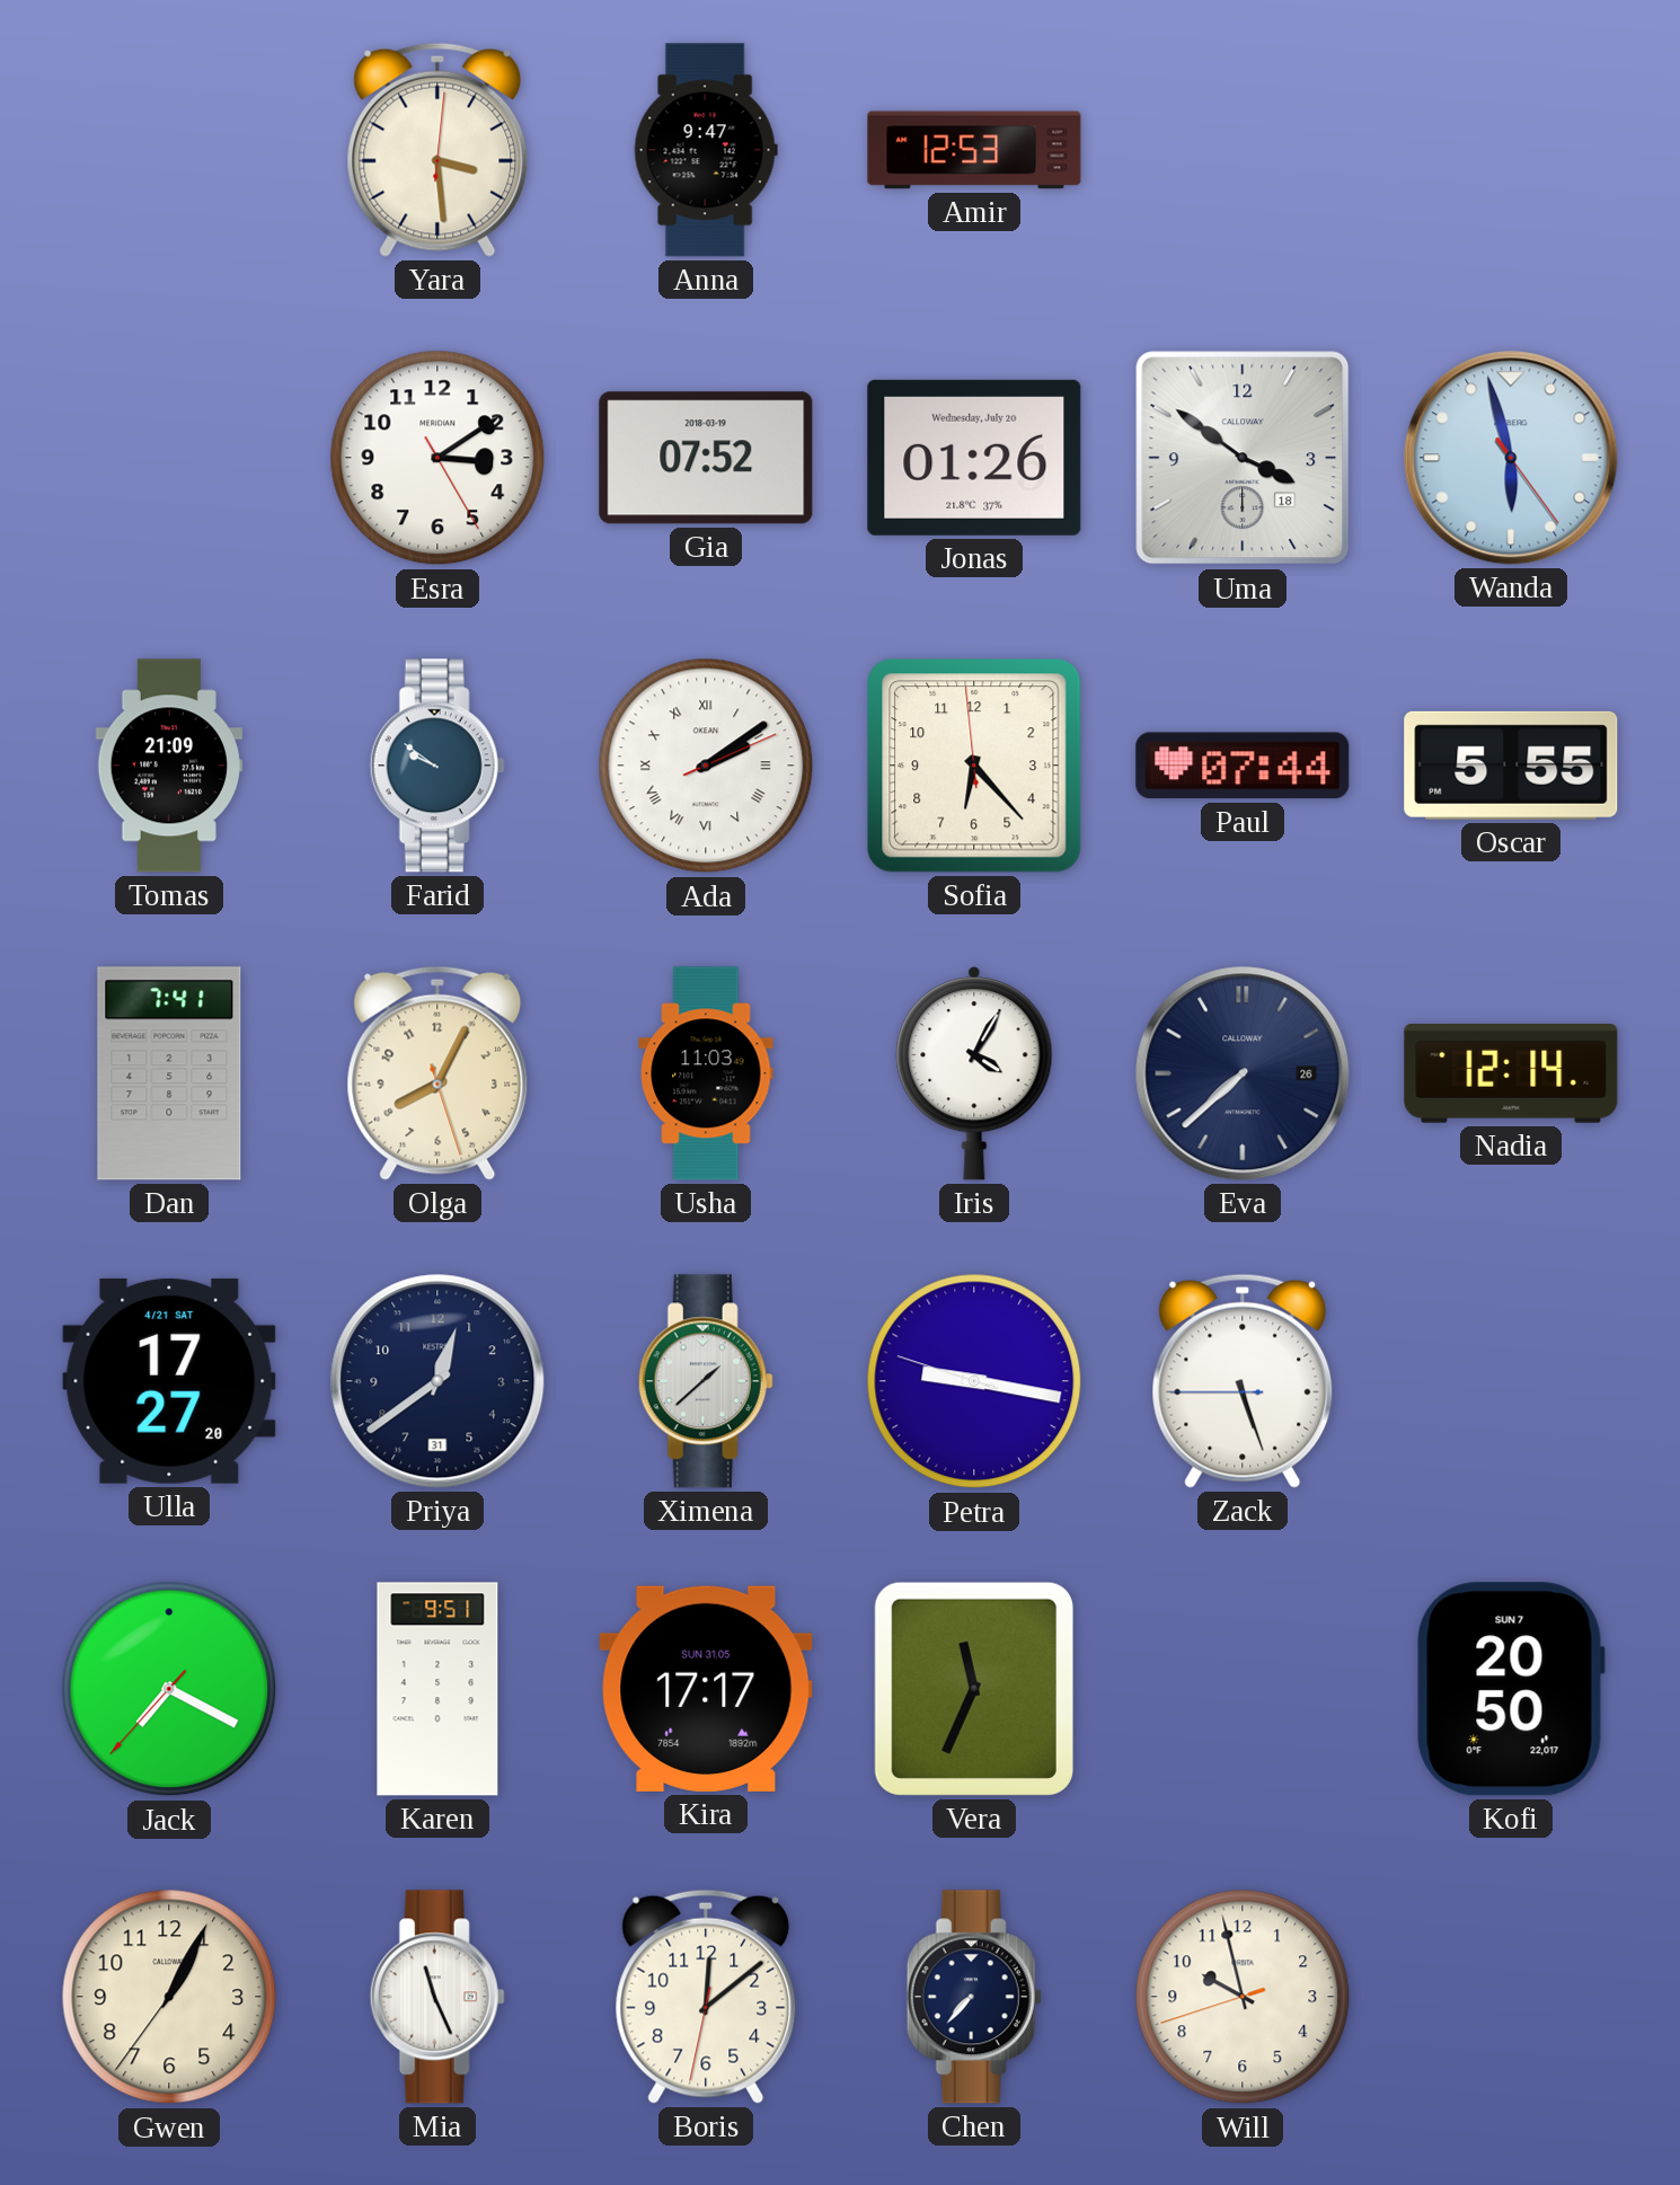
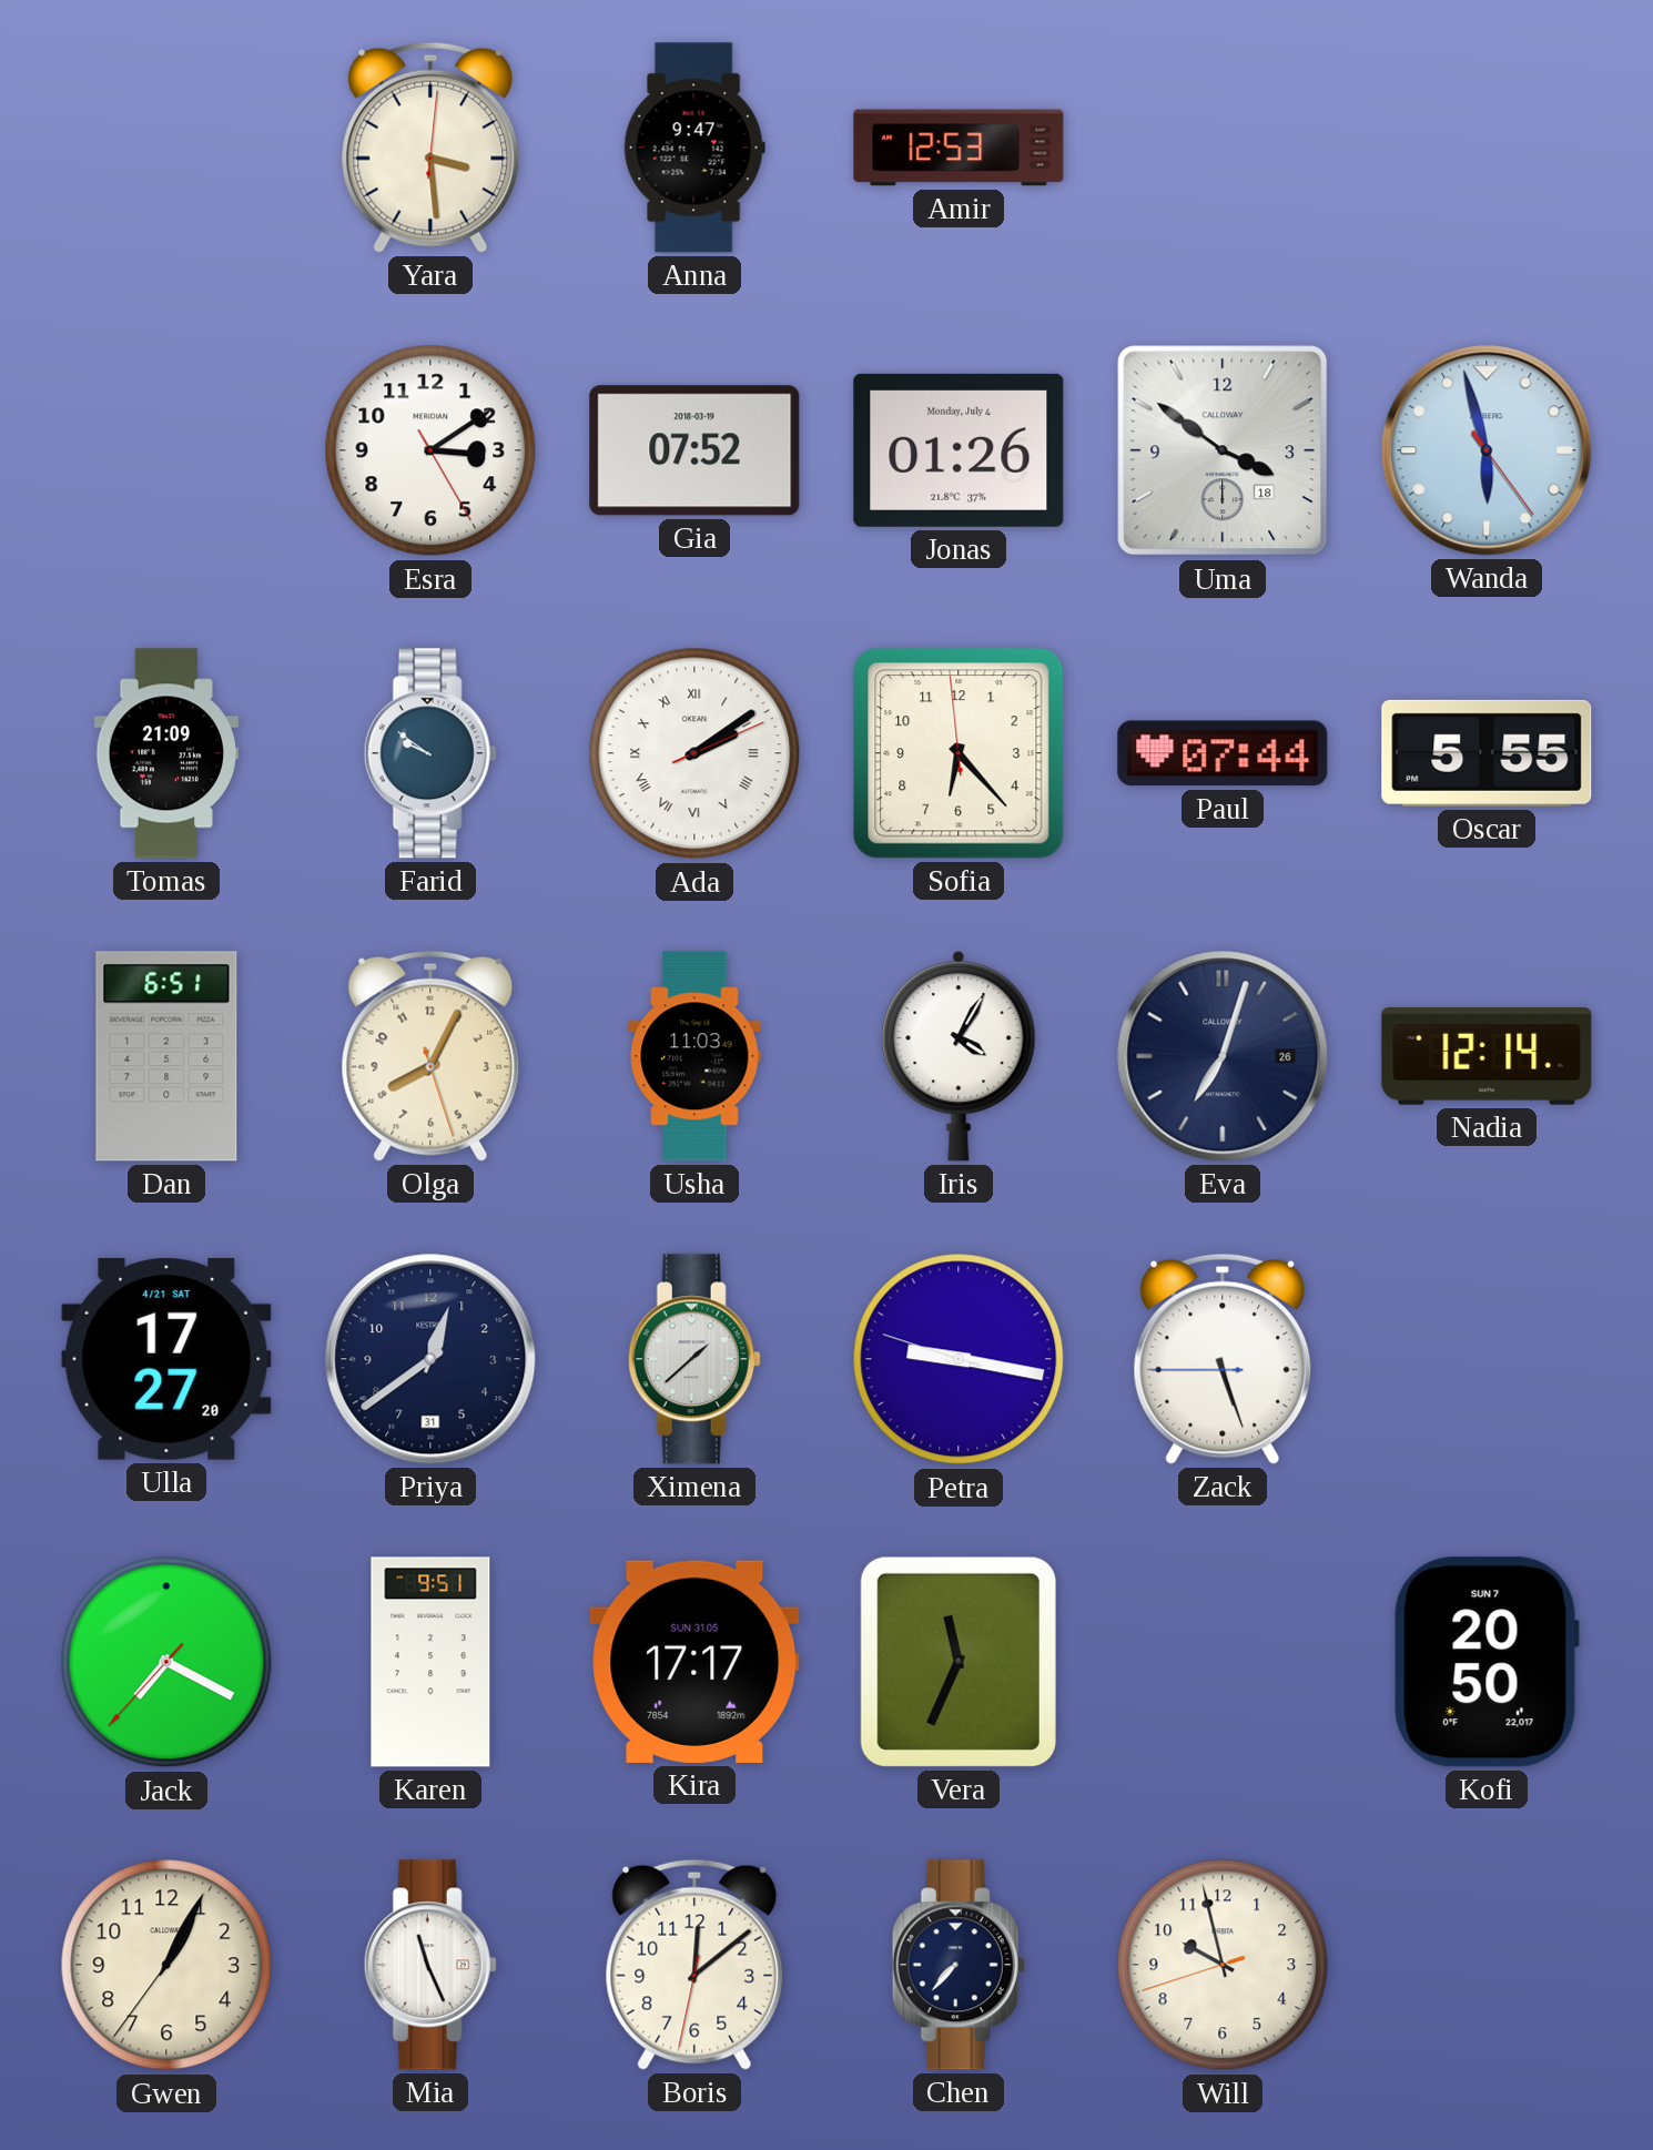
Jonas date: Wednesday, July 20 -> Monday, July 4
Dan: 7:41 -> 6:51
Eva: 7:38 -> 7:03
